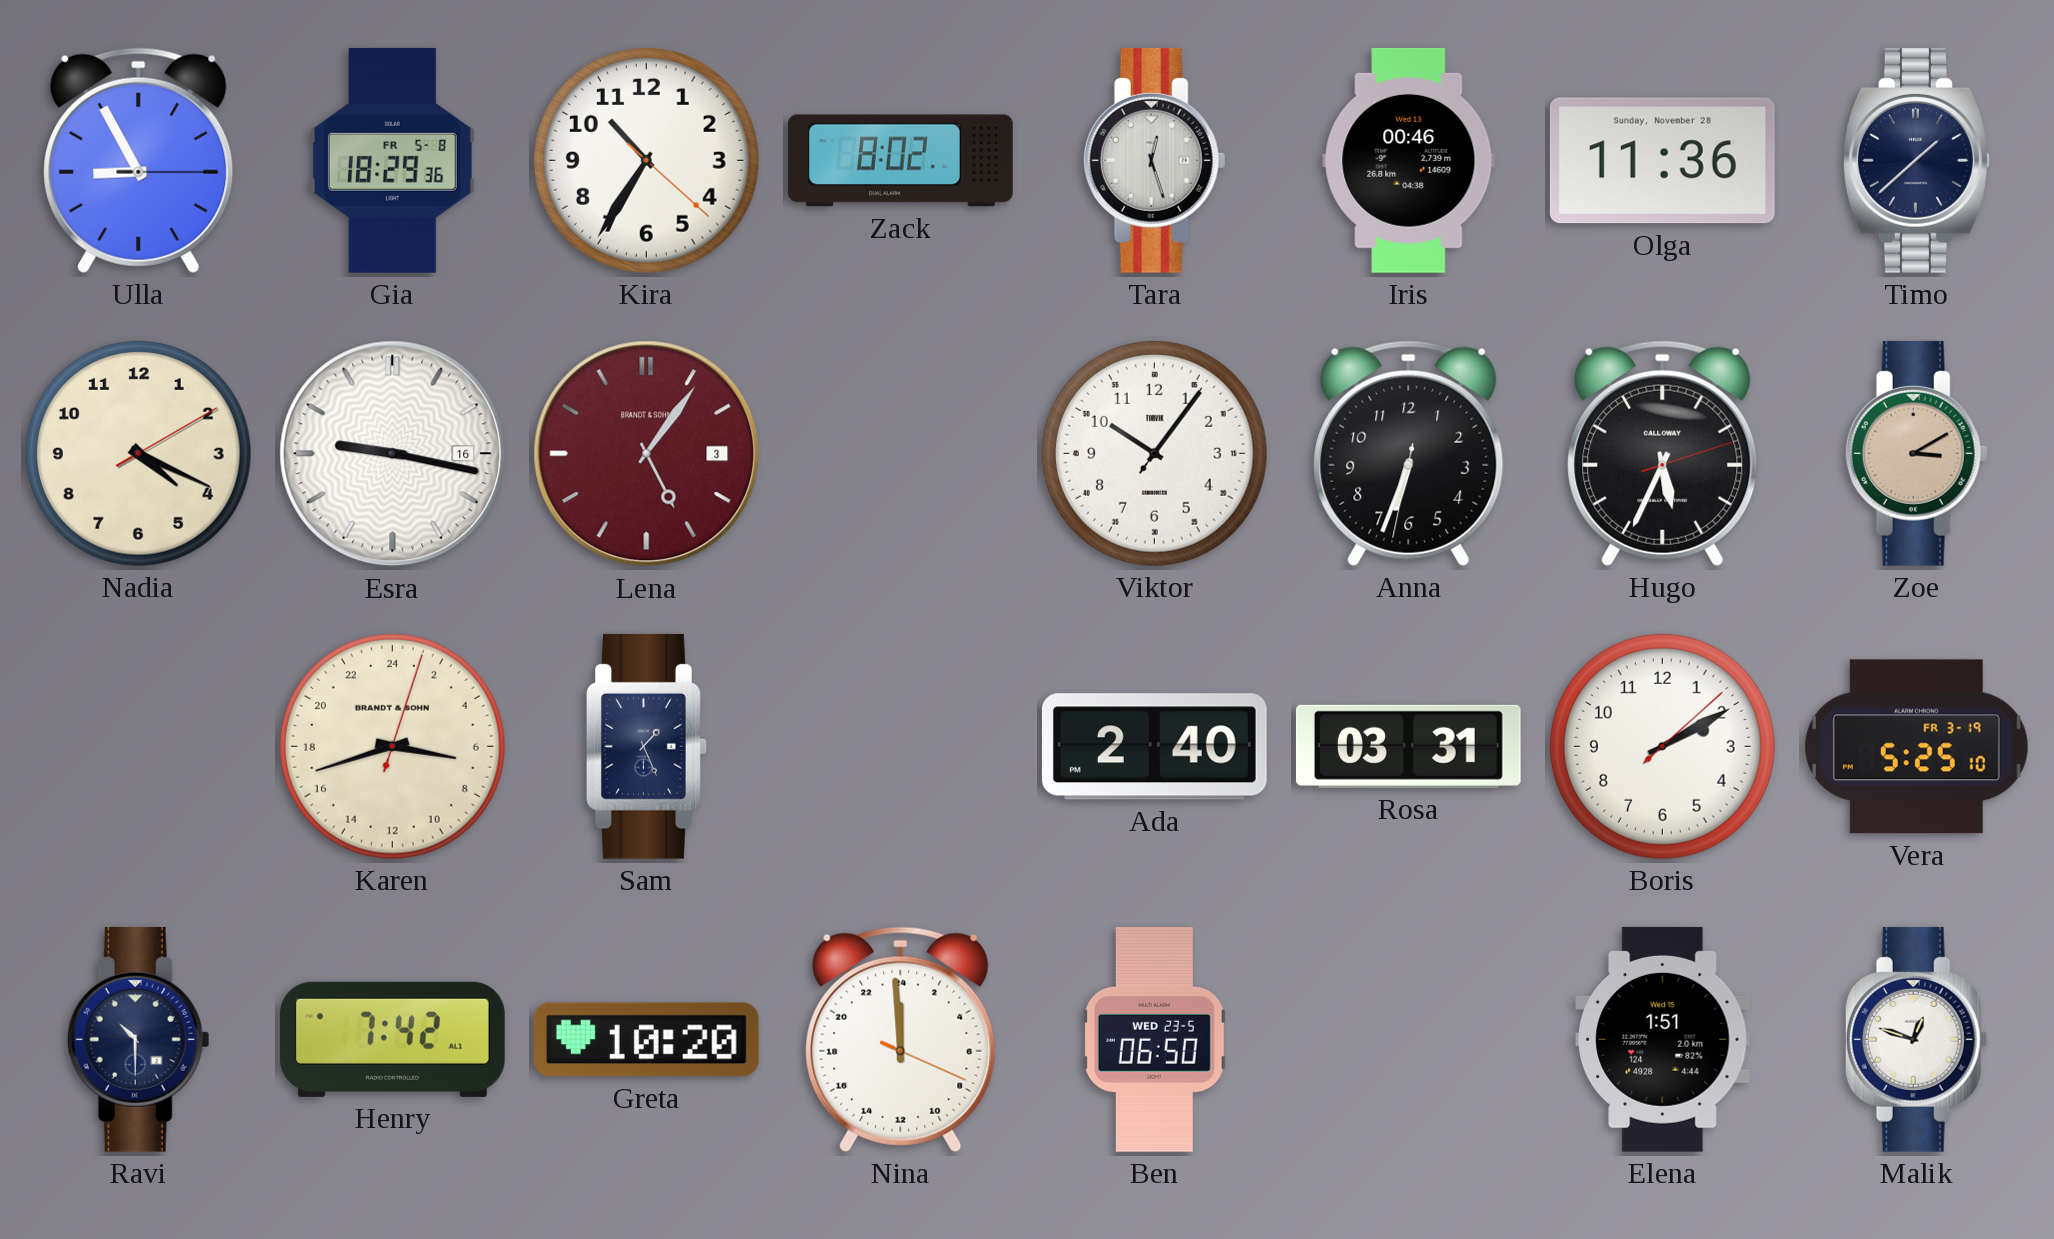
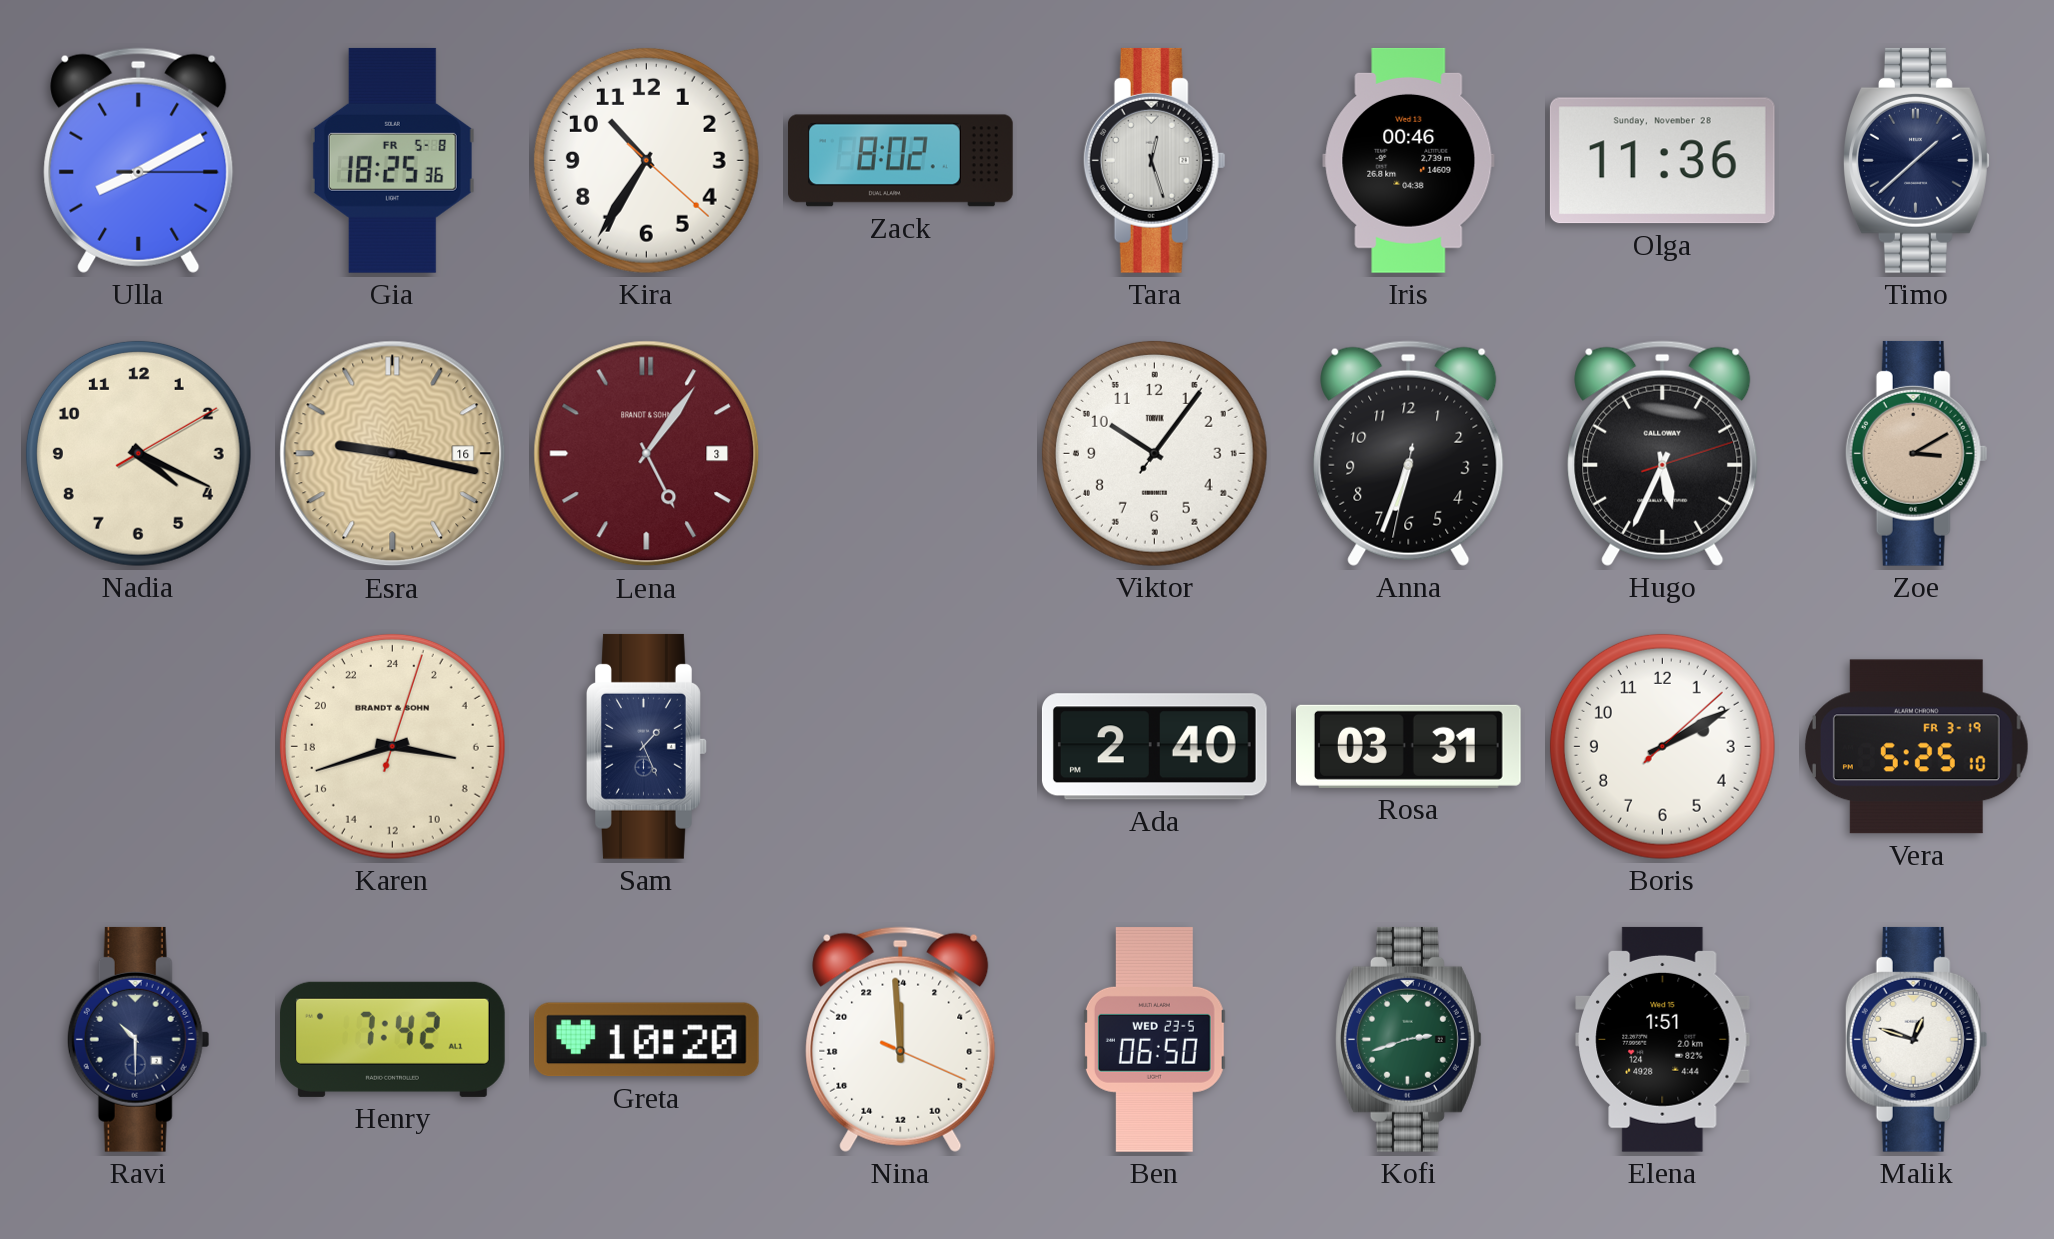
Ulla: 8:55 -> 8:10
Gia: 18:29 -> 18:25
Esra dial: white -> champagne
Kofi: none -> 2:42
